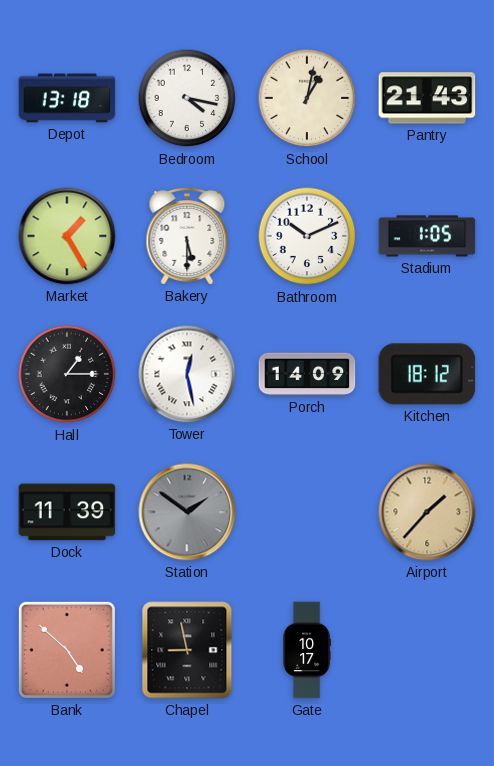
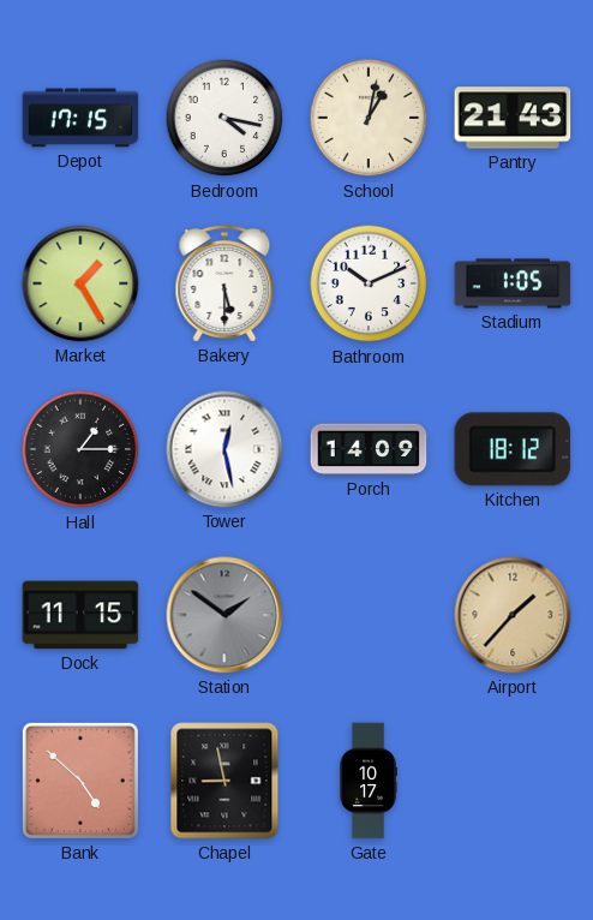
Depot: 13:18 -> 17:15
Dock: 11:39 -> 11:15
